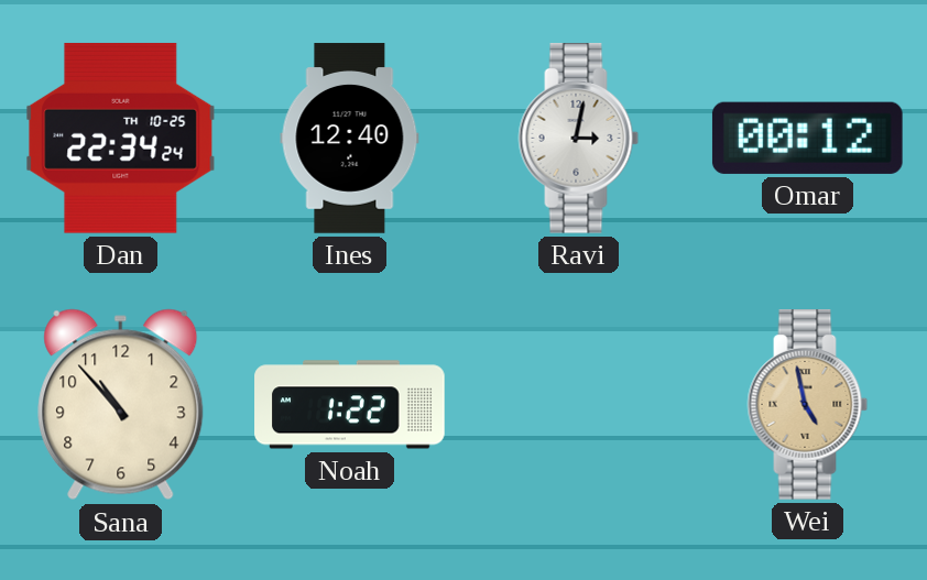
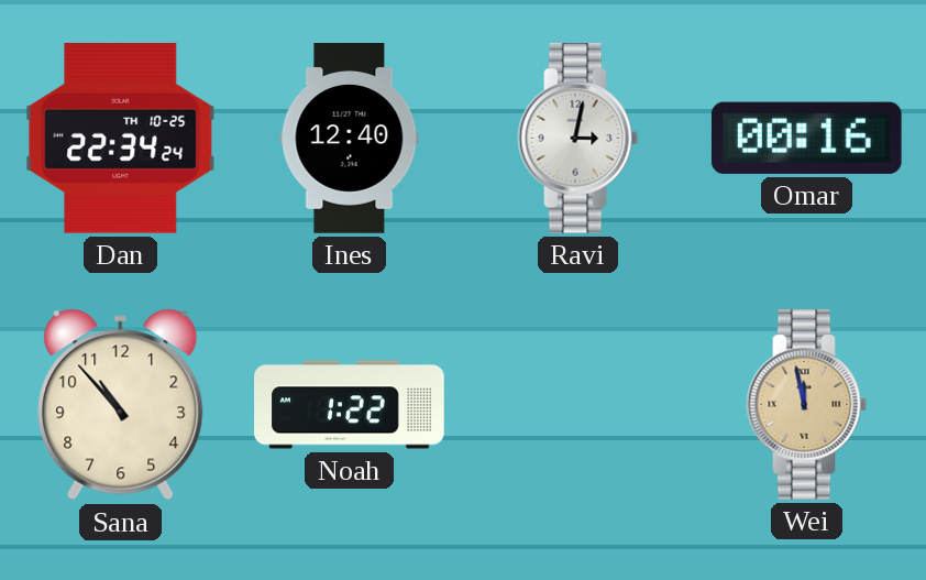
Omar: 00:12 -> 00:16
Wei: 4:58 -> 11:58
